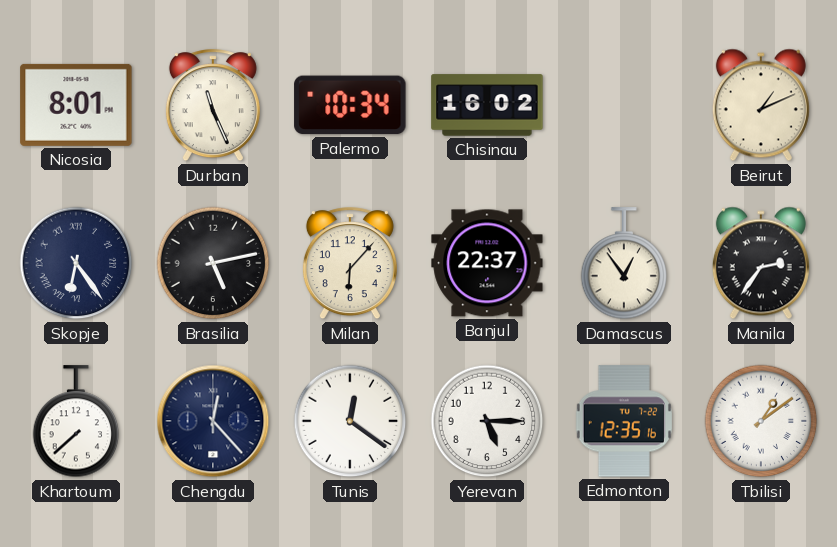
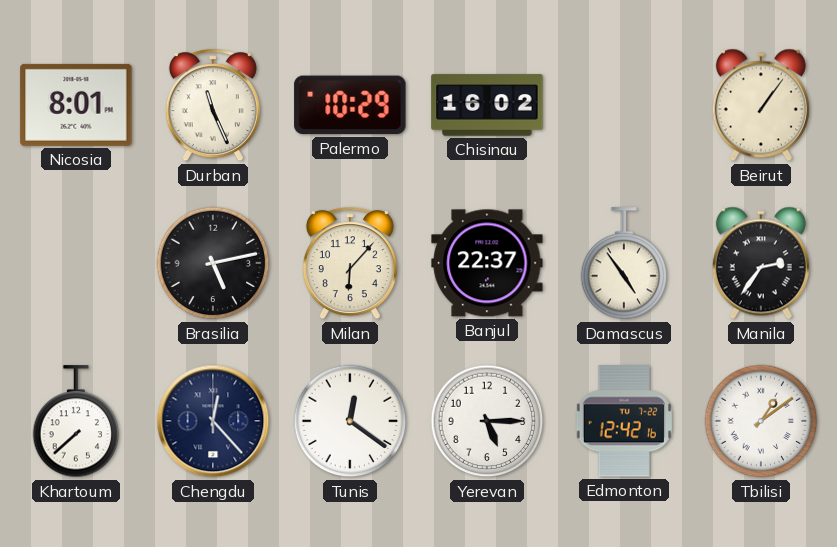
Palermo: 10:34 -> 10:29
Beirut: 1:11 -> 1:06
Skopje: 6:24 -> none
Damascus: 12:54 -> 4:54
Edmonton: 12:35 -> 12:42
